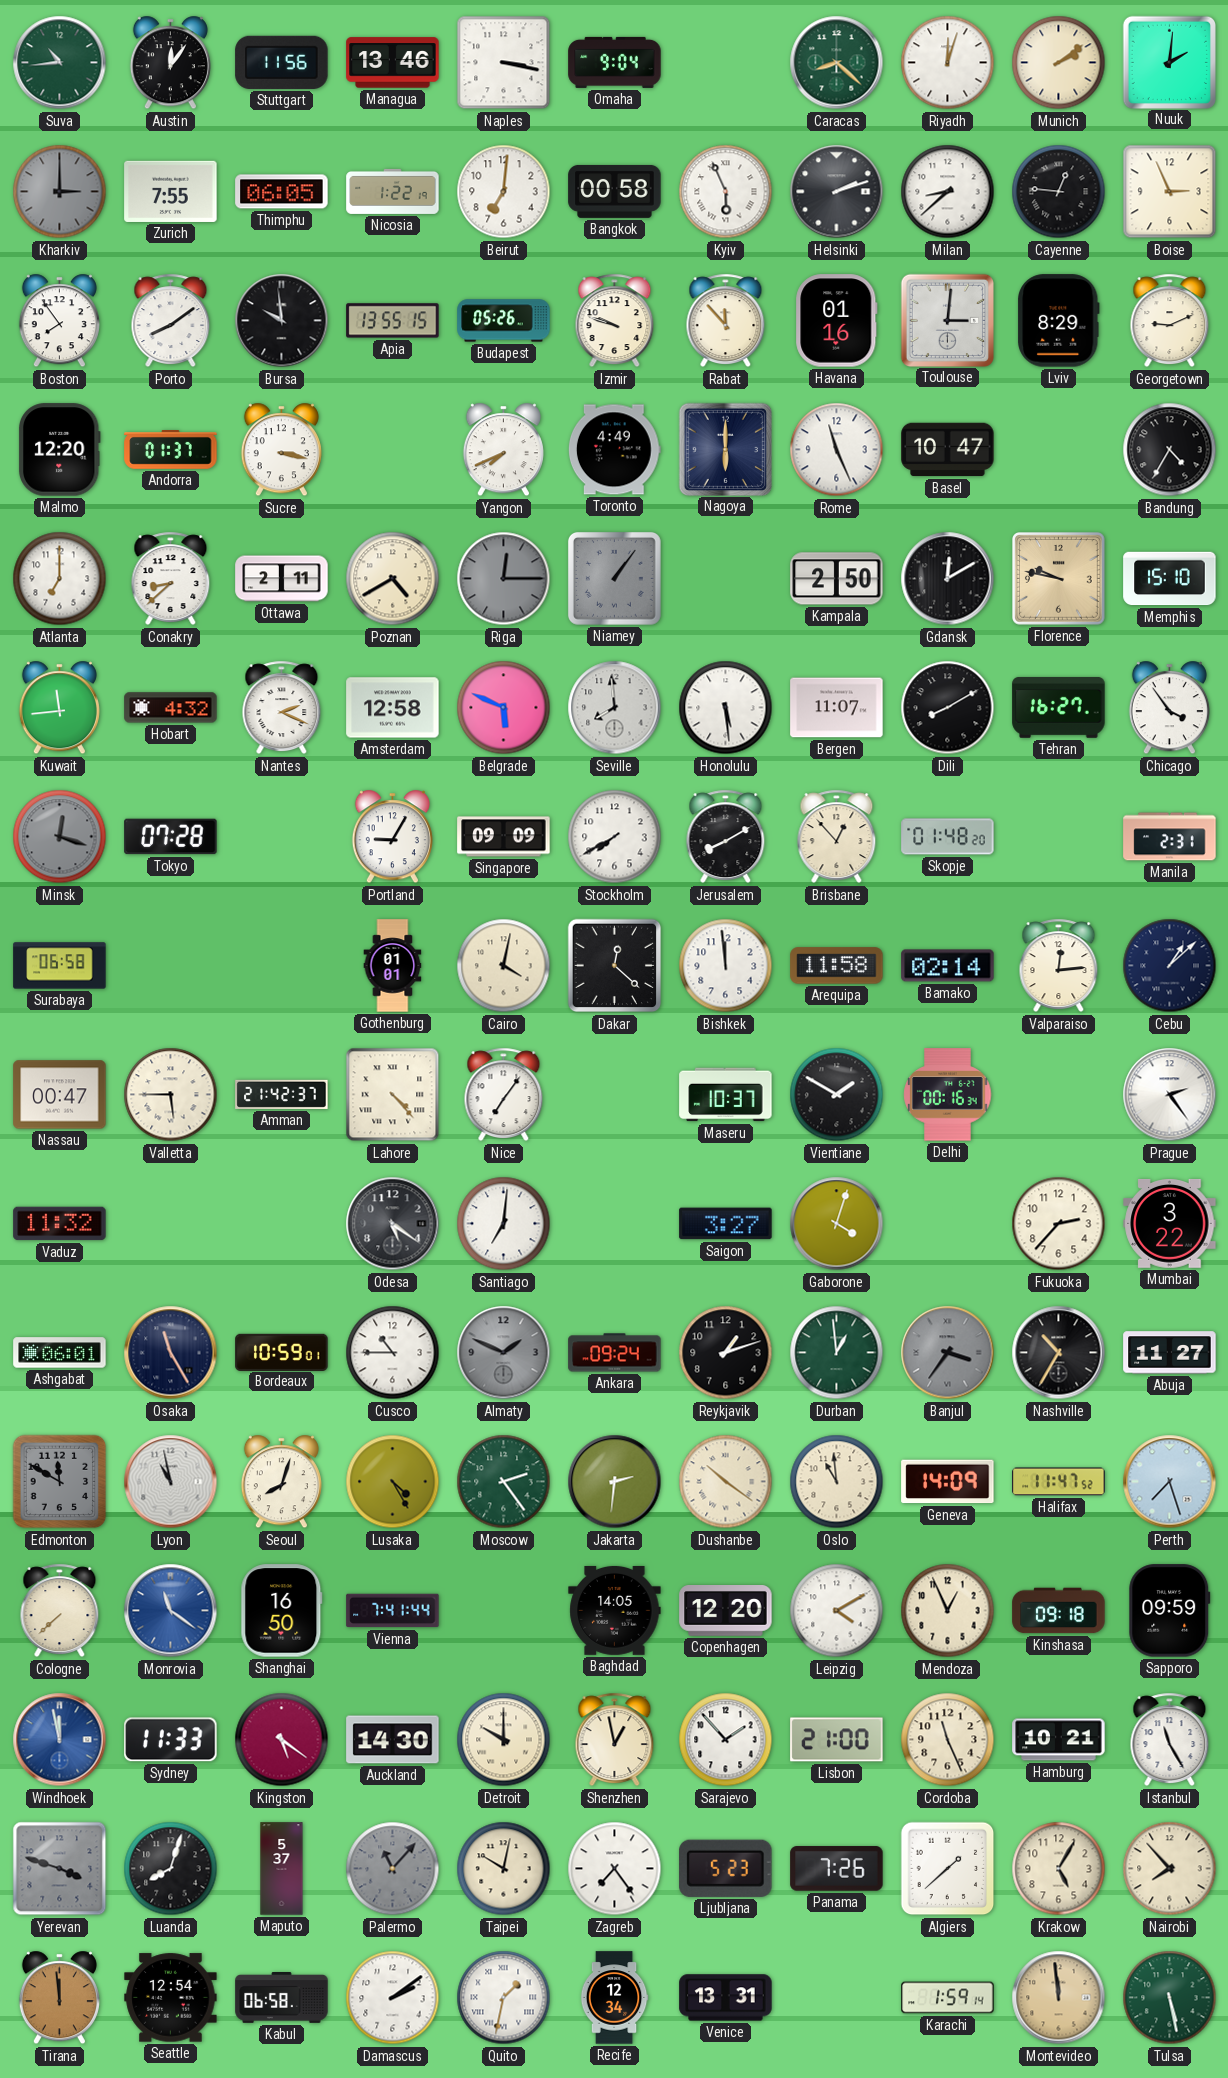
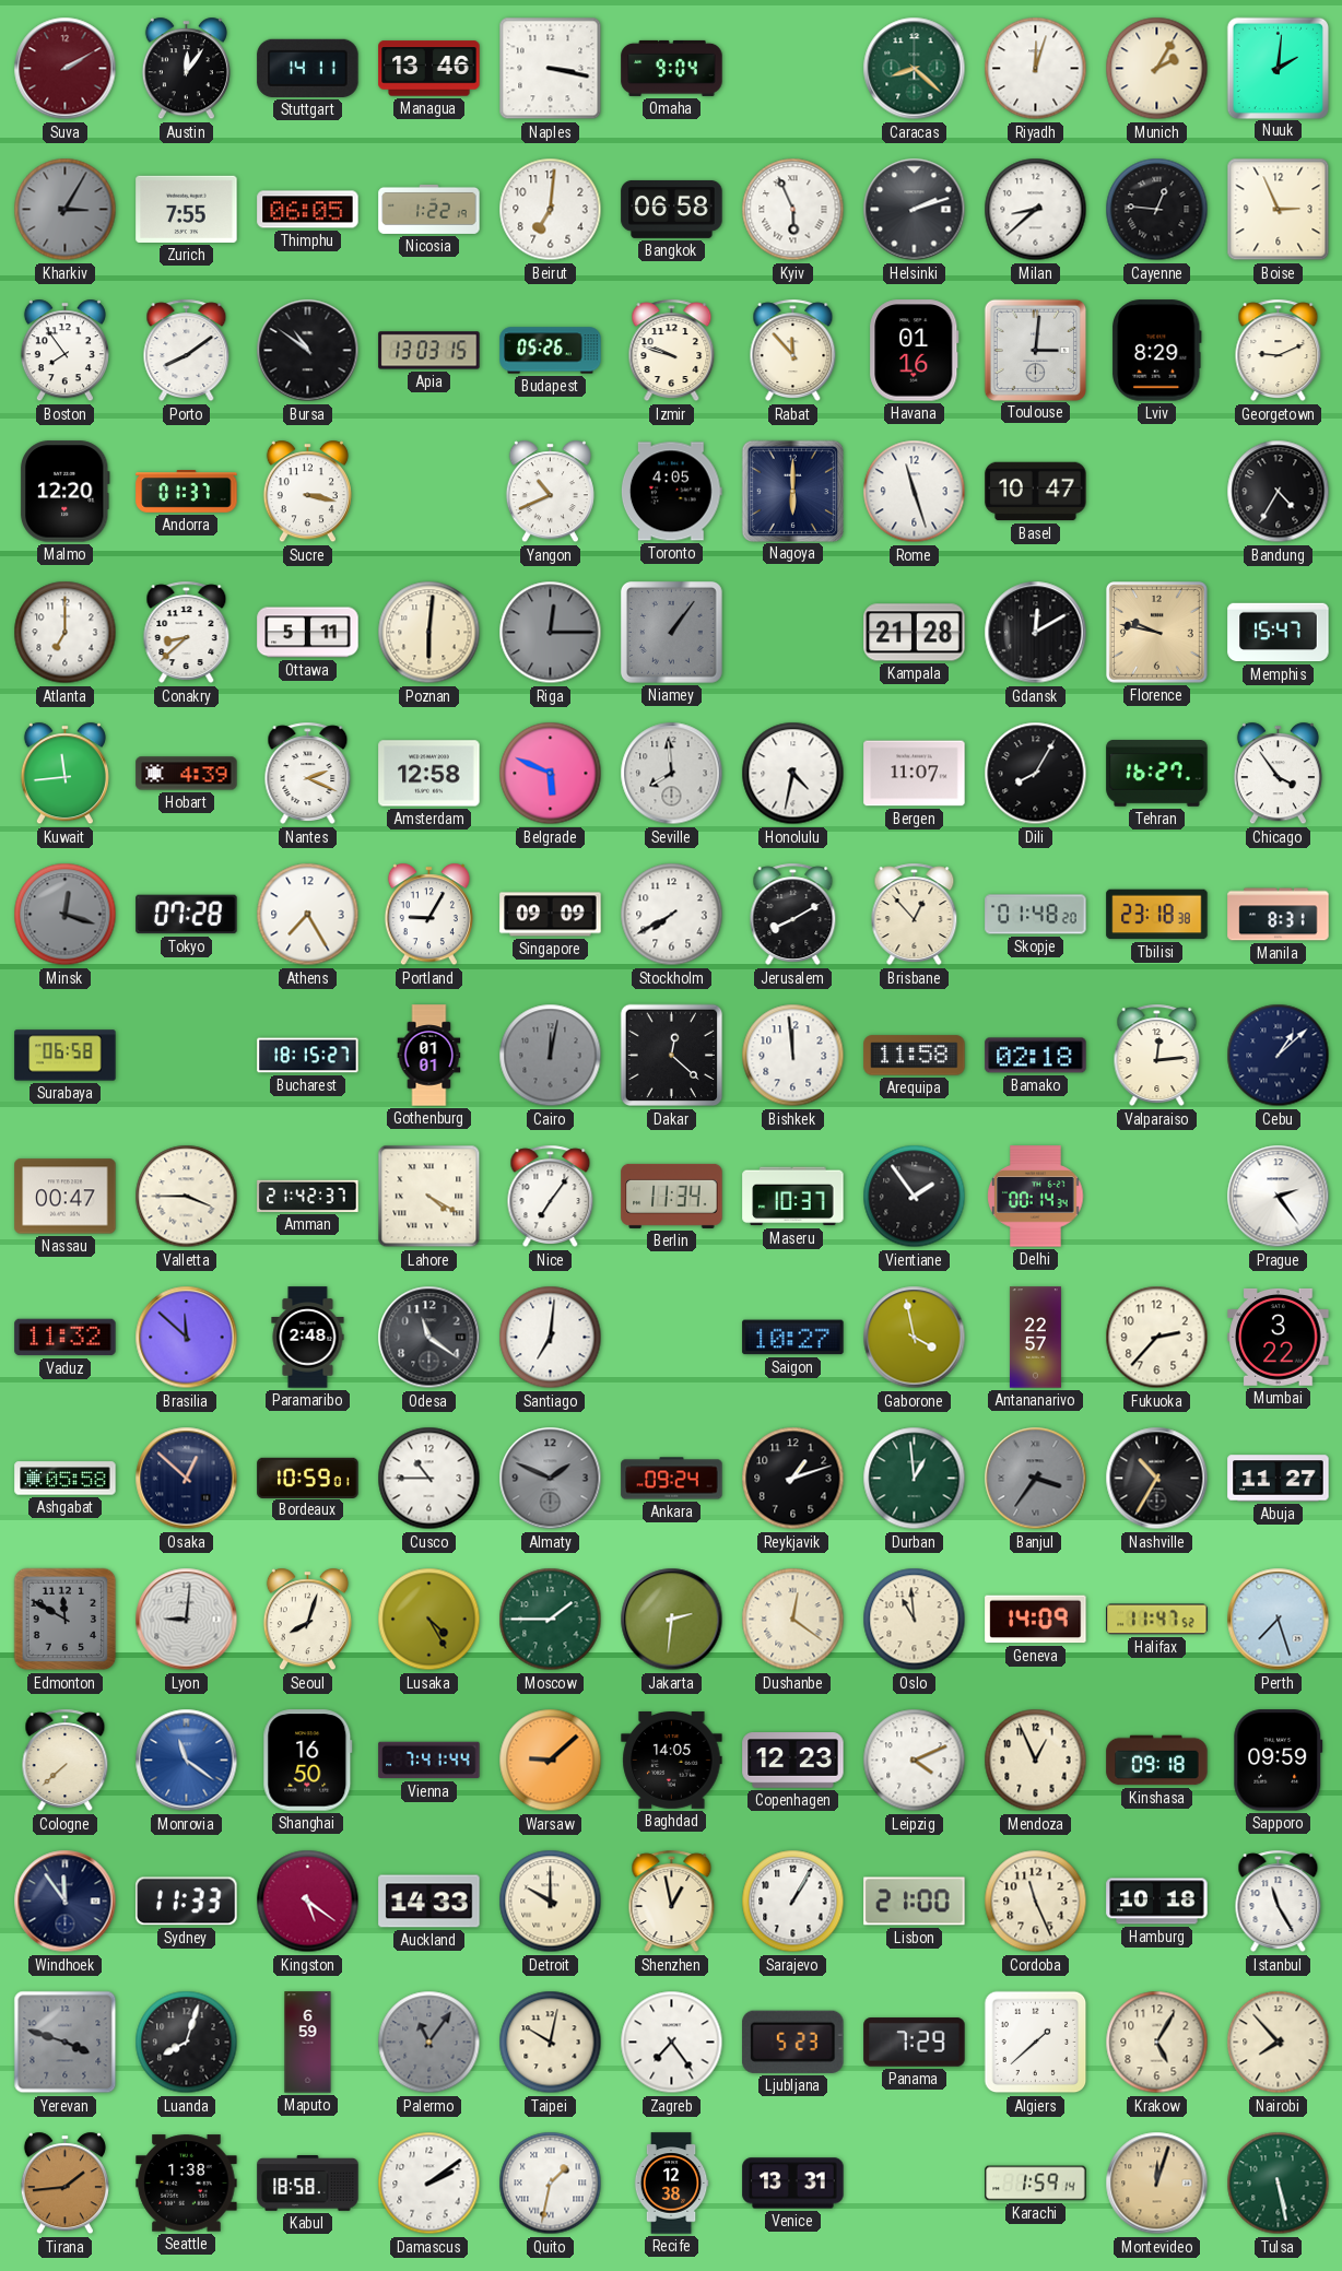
Suva: 10:44 -> 2:10
Suva dial: green -> burgundy
Stuttgart: 11:56 -> 14:11
Munich: 2:09 -> 2:05
Kharkiv: 3:00 -> 3:05
Bangkok: 00:58 -> 06:58
Bursa: 9:59 -> 10:51
Apia: 13:55 -> 13:03
Yangon: 7:41 -> 10:41
Toronto: 4:49 -> 4:05
Rome: 11:26 -> 11:27
Ottawa: 2:11 -> 5:11
Poznan: 4:40 -> 6:01
Kampala: 2:50 -> 21:28
Memphis: 15:10 -> 15:47
Hobart: 4:32 -> 4:39
Honolulu: 5:29 -> 4:32
Dili: 8:10 -> 8:05
Athens: none -> 7:25
Tbilisi: none -> 23:18
Manila: 2:31 -> 8:31
Bucharest: none -> 18:15
Cairo: 4:02 -> 12:02
Cairo dial: cream -> grey
Bamako: 02:14 -> 02:18
Valletta: 5:45 -> 3:45
Lahore: 4:23 -> 4:20
Berlin: none -> 11:34
Vientiane: 1:50 -> 1:54
Delhi: 00:16 -> 00:14
Brasilia: none -> 11:52
Paramaribo: none -> 2:48
Odesa: 5:21 -> 11:21
Saigon: 3:27 -> 10:27
Gaborone: 4:03 -> 3:58
Antananarivo: none -> 22:57
Ashgabat: 06:01 -> 05:58
Osaka: 11:25 -> 12:52
Lyon: 10:58 -> 9:01
Moscow: 2:24 -> 1:45
Dushanbe: 10:21 -> 12:21
Warsaw: none -> 9:08
Copenhagen: 12:20 -> 12:23
Leipzig: 4:10 -> 4:11
Windhoek: 11:58 -> 11:54
Windhoek dial: blue -> navy
Auckland: 14:30 -> 14:33
Sarajevo: 1:53 -> 1:05
Hamburg: 10:21 -> 10:18
Maputo: 5:37 -> 6:59
Palermo: 11:07 -> 11:06
Panama: 7:26 -> 7:29
Tirana: 11:59 -> 1:44
Seattle: 12:54 -> 1:38
Kabul: 06:58 -> 18:58
Recife: 12:34 -> 12:38
Montevideo: 11:59 -> 12:03
